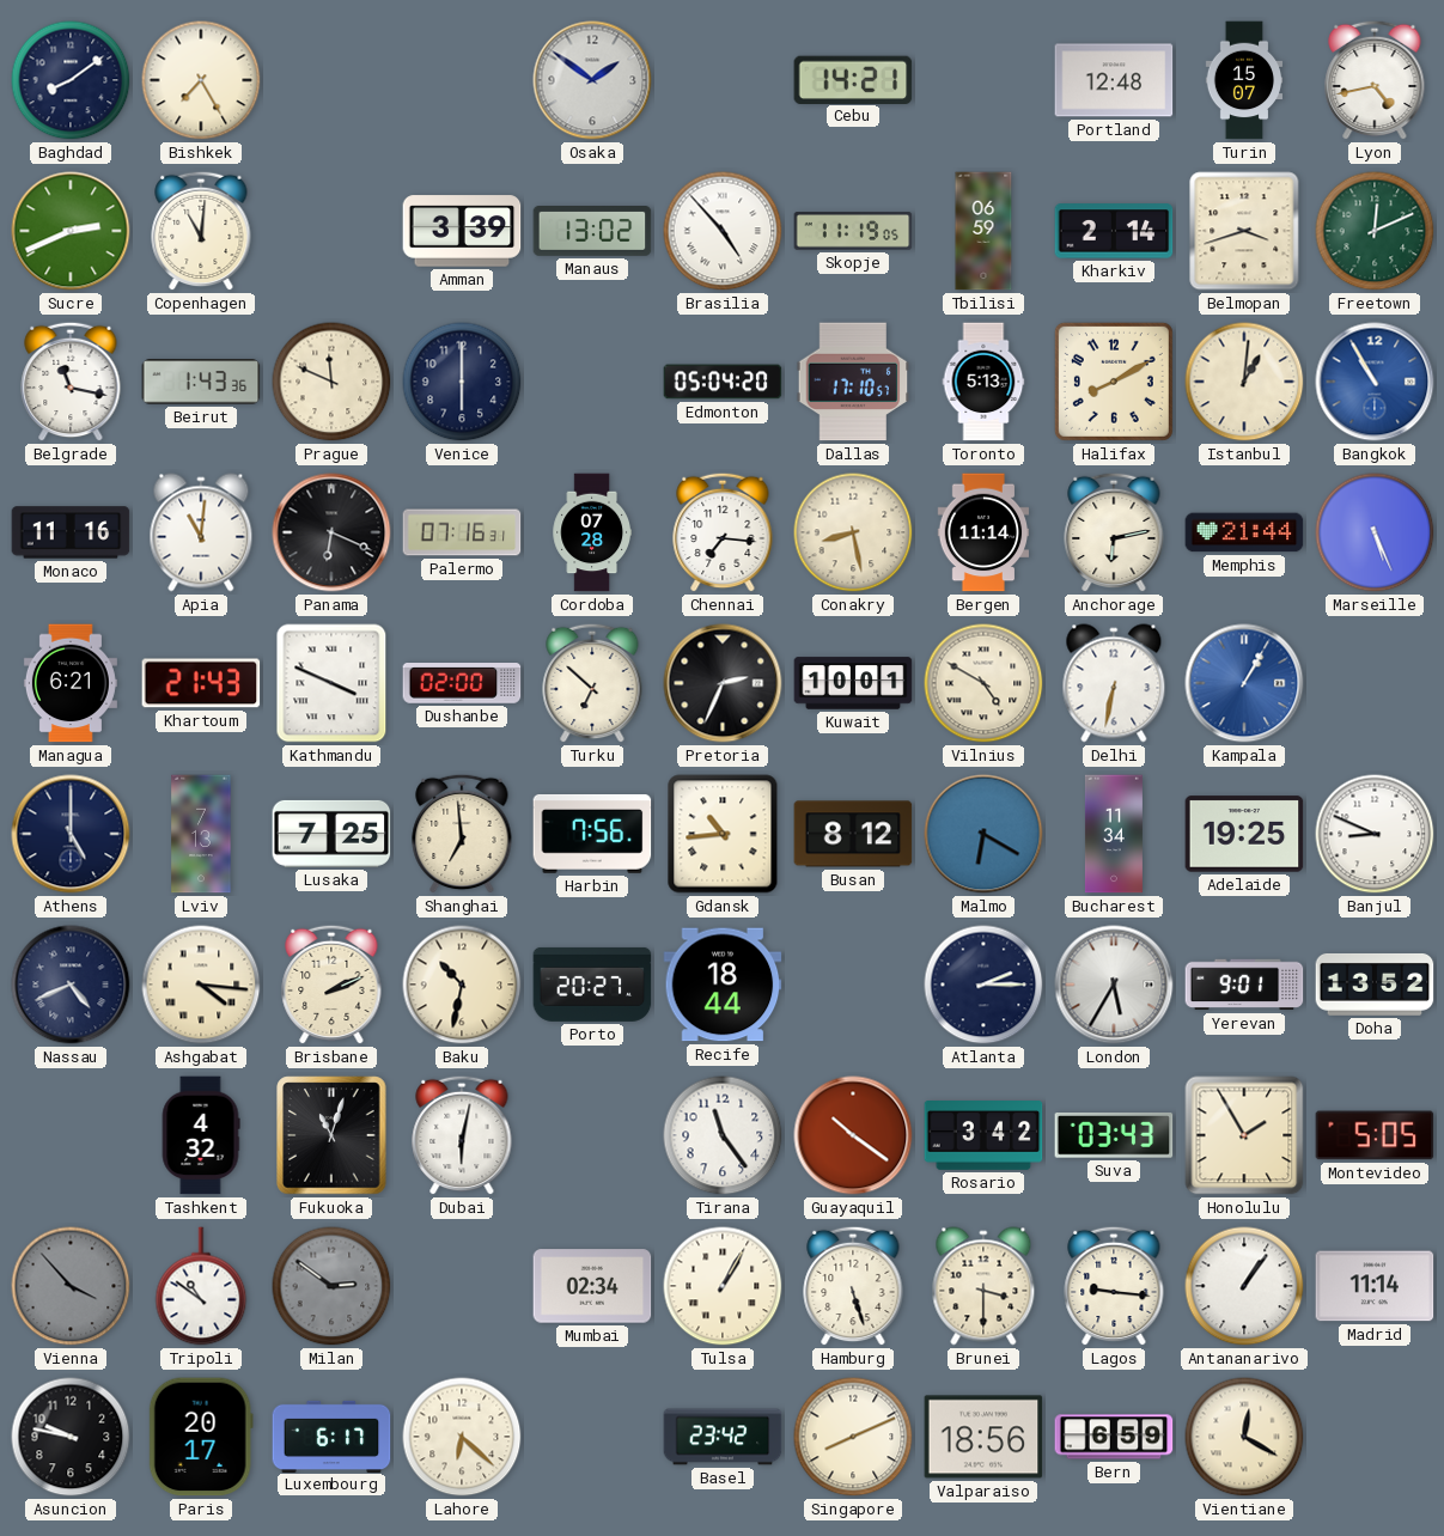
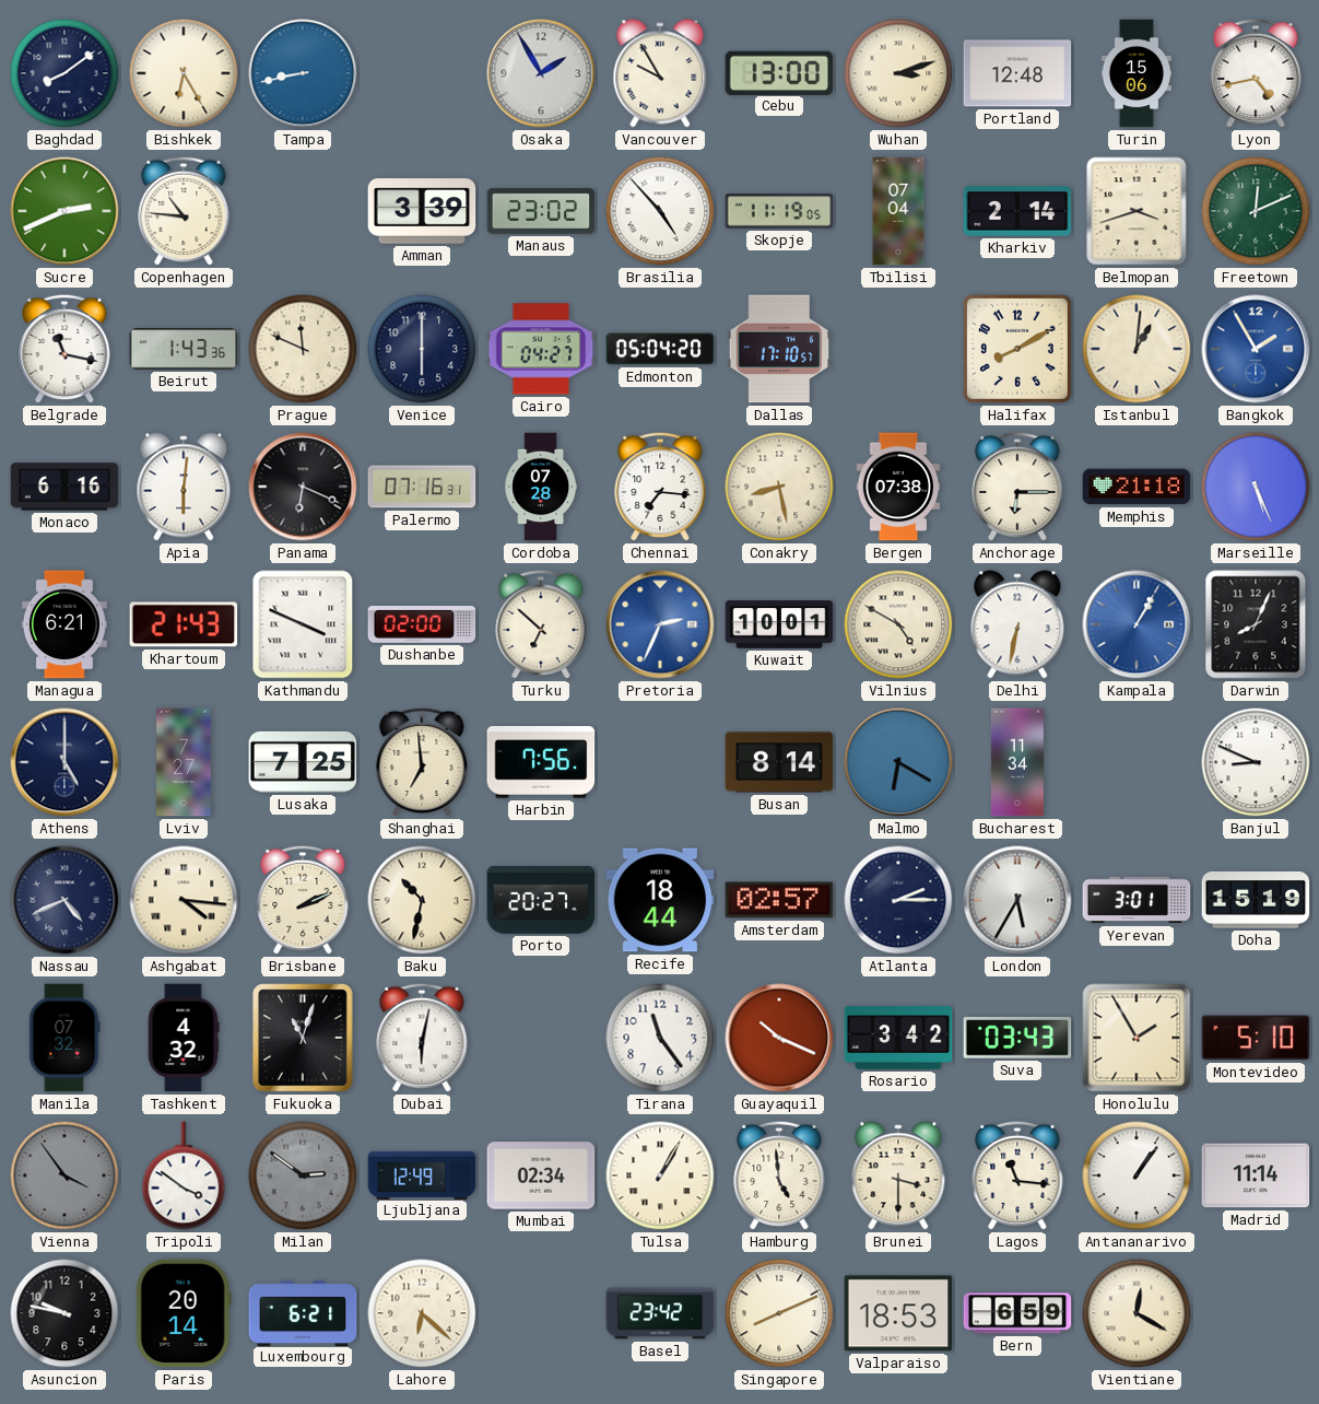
Bishkek: 7:25 -> 6:25
Tampa: none -> 8:43
Osaka: 1:51 -> 1:55
Vancouver: none -> 9:55
Cebu: 14:21 -> 13:00
Wuhan: none -> 3:12
Turin: 15:07 -> 15:06
Copenhagen: 11:01 -> 10:46
Manaus: 13:02 -> 23:02
Tbilisi: 06:59 -> 07:04
Cairo: none -> 04:27
Toronto: 5:13 -> none
Bangkok: 10:55 -> 1:55
Monaco: 11:16 -> 6:16
Apia: 11:01 -> 6:01
Bergen: 11:14 -> 07:38
Anchorage: 6:13 -> 6:15
Memphis: 21:44 -> 21:18
Pretoria dial: black -> blue
Darwin: none -> 8:04
Lviv: 7:13 -> 7:27
Gdansk: 10:44 -> none
Busan: 8:12 -> 8:14
Adelaide: 19:25 -> none
Amsterdam: none -> 02:57
Yerevan: 9:01 -> 3:01
Doha: 13:52 -> 15:19
Manila: none -> 07:32
Guayaquil: 10:21 -> 10:19
Montevideo: 5:05 -> 5:10
Vienna: 3:53 -> 3:54
Tripoli: 10:51 -> 3:51
Ljubljana: none -> 12:49
Hamburg: 5:27 -> 4:59
Lagos: 9:16 -> 11:16
Paris: 20:17 -> 20:14
Luxembourg: 6:17 -> 6:21
Valparaiso: 18:56 -> 18:53
